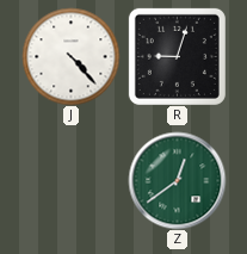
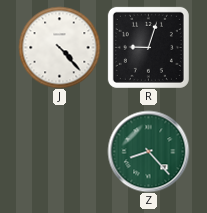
Z: 12:39 -> 8:23
